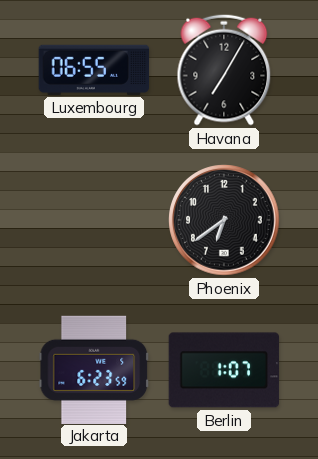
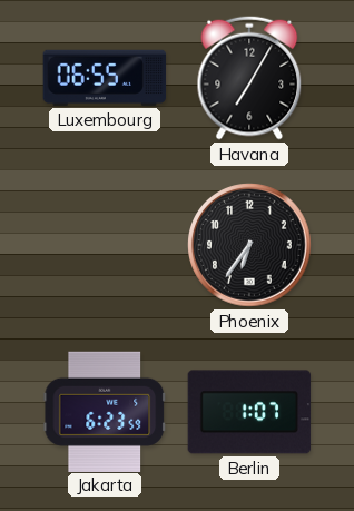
Phoenix: 6:39 -> 6:36
